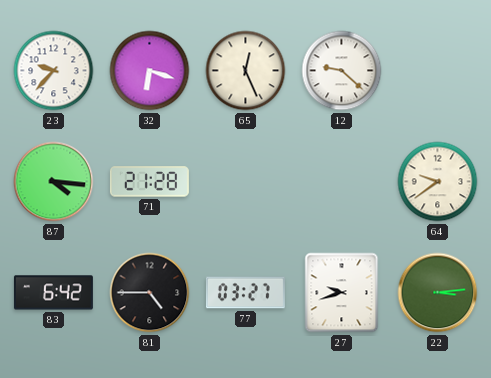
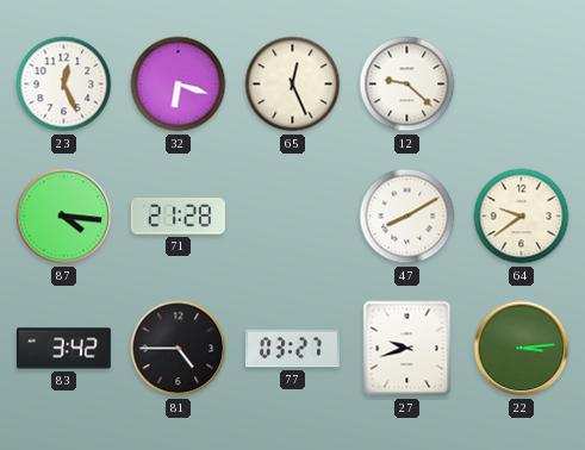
23: 9:37 -> 12:26
47: none -> 8:10
83: 6:42 -> 3:42
